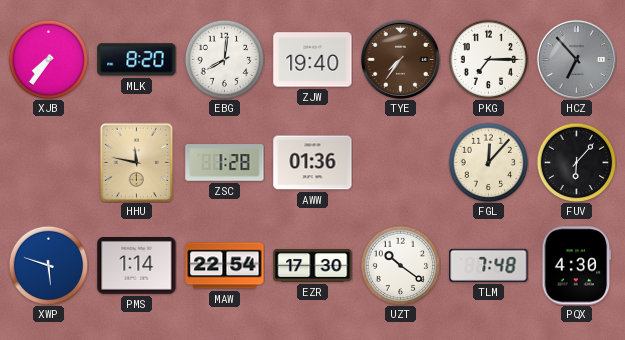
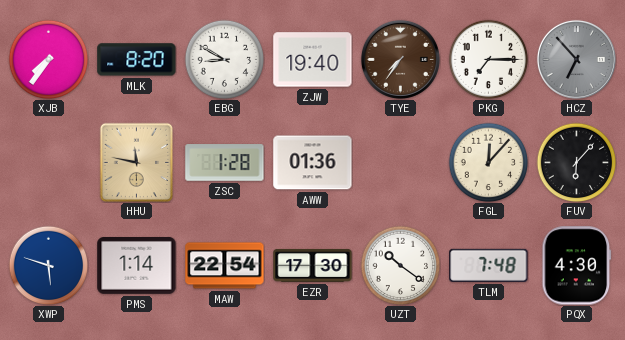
EBG: 8:01 -> 8:50
